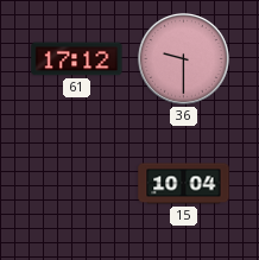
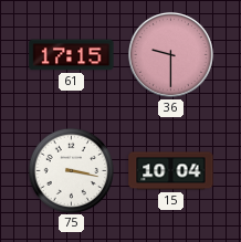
61: 17:12 -> 17:15
75: none -> 3:17
